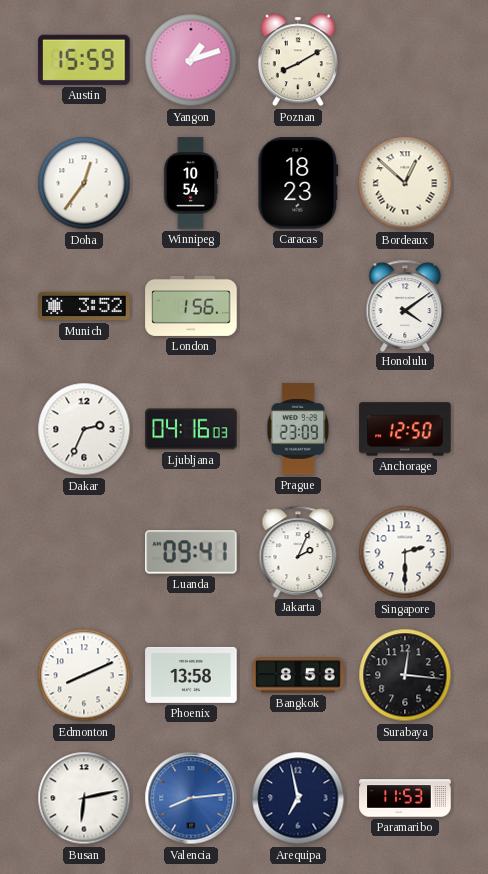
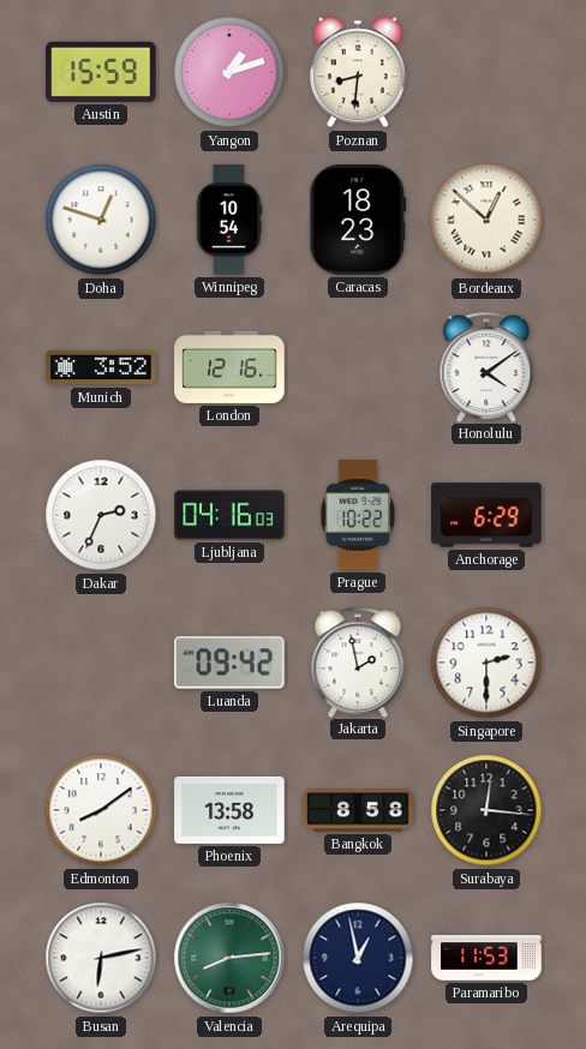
Poznan: 8:10 -> 8:31
Doha: 12:36 -> 12:48
London: 1:56 -> 12:16
Prague: 23:09 -> 10:22
Anchorage: 12:50 -> 6:29
Luanda: 09:41 -> 09:42
Jakarta: 2:04 -> 1:58
Edmonton: 8:11 -> 8:09
Valencia dial: blue -> green
Arequipa: 6:58 -> 12:58
